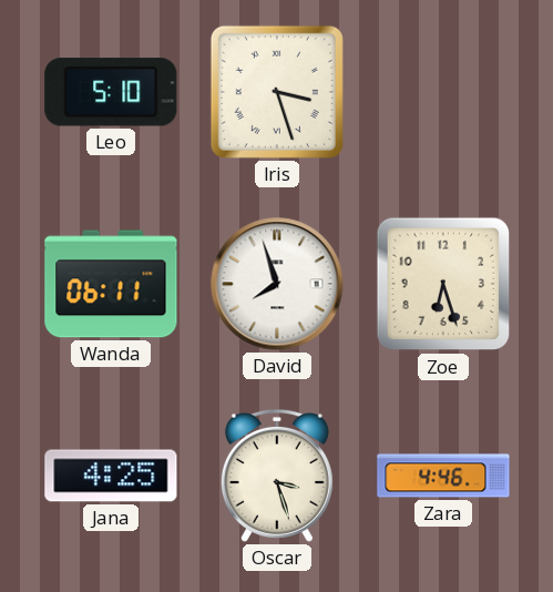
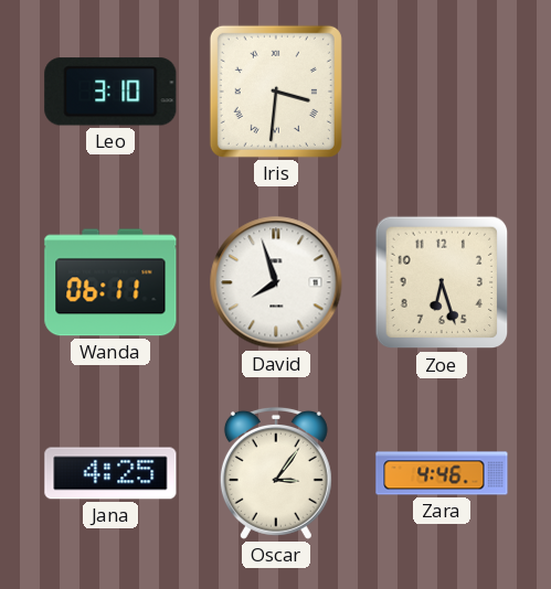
Leo: 5:10 -> 3:10
Iris: 3:27 -> 3:31
Oscar: 3:27 -> 3:06
